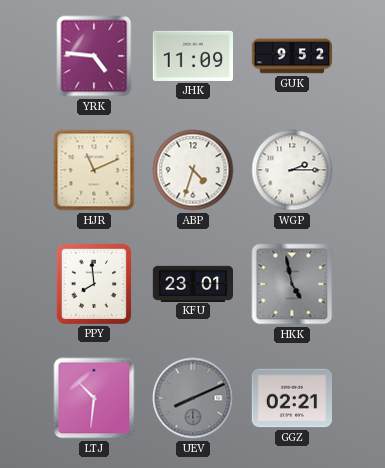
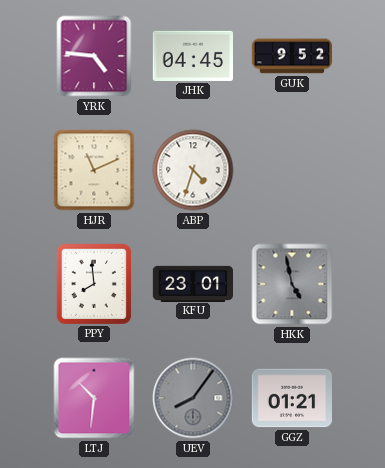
JHK: 11:09 -> 04:45
WGP: 2:15 -> none
UEV: 8:11 -> 8:06
GGZ: 02:21 -> 01:21
